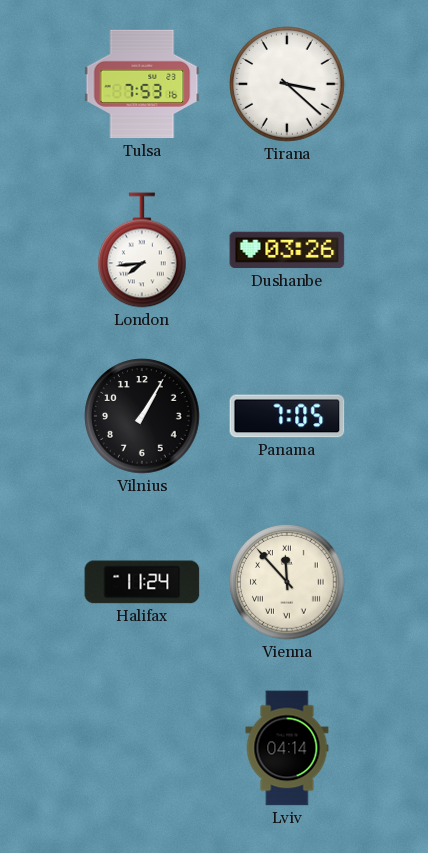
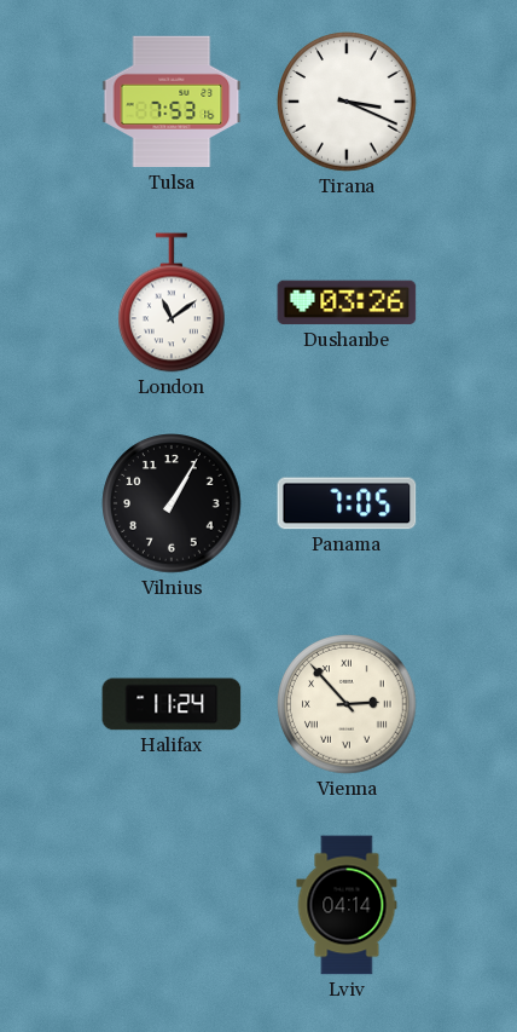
Tirana: 3:22 -> 3:19
London: 7:44 -> 11:09
Vienna: 11:53 -> 2:53
